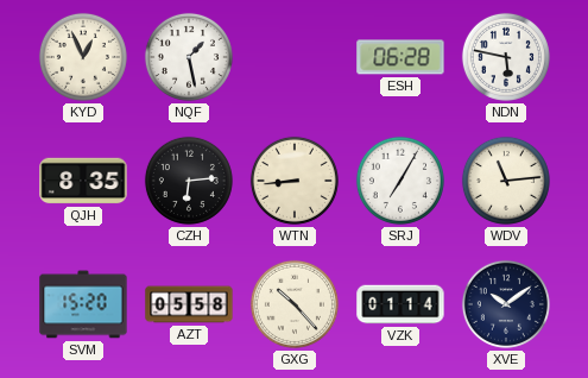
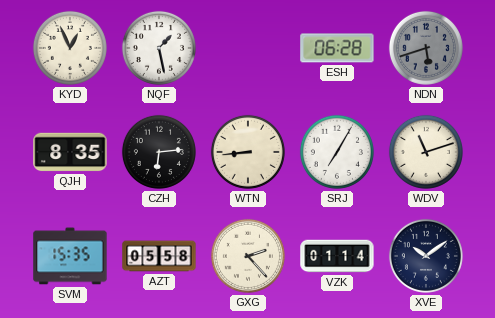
NDN: 5:47 -> 5:42
NDN dial: white -> grey
WDV: 11:14 -> 11:12
SVM: 15:20 -> 15:35
GXG: 10:23 -> 2:23
